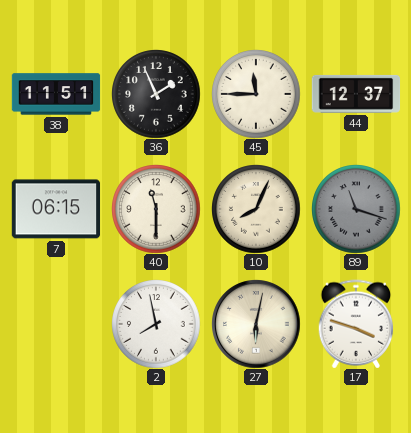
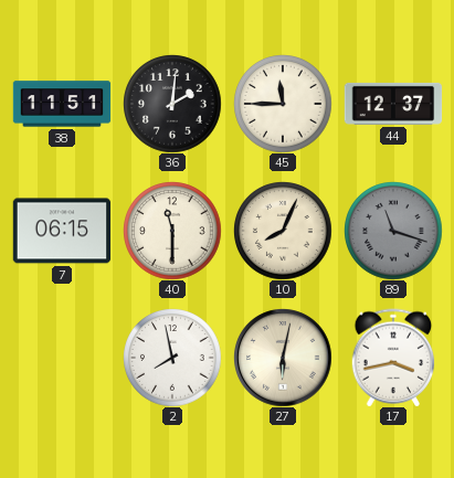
36: 1:56 -> 2:01
17: 3:48 -> 3:43
